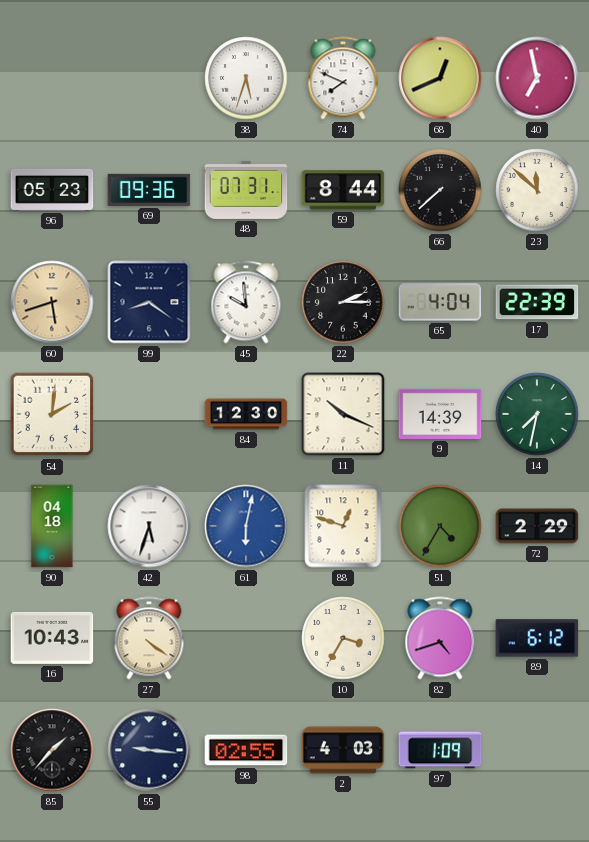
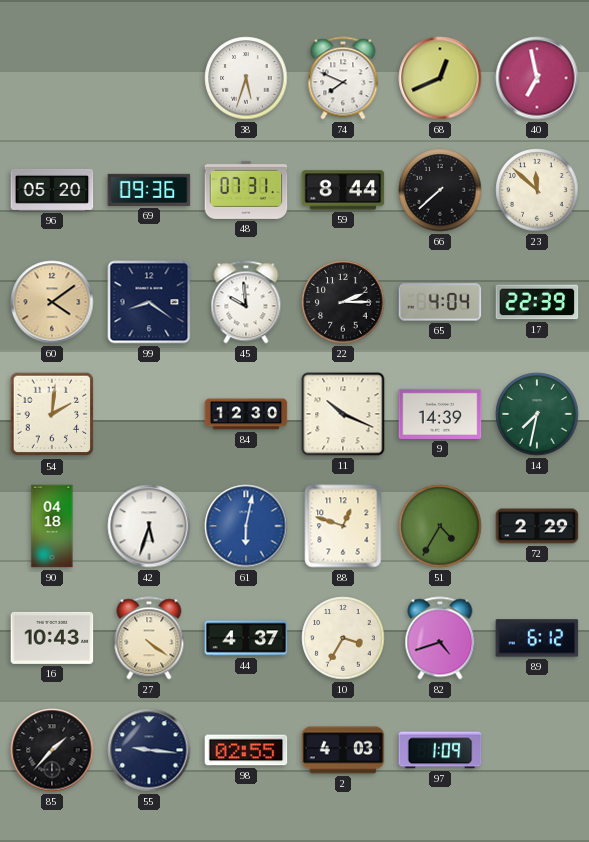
96: 05:23 -> 05:20
60: 5:42 -> 4:09
44: none -> 4:37
